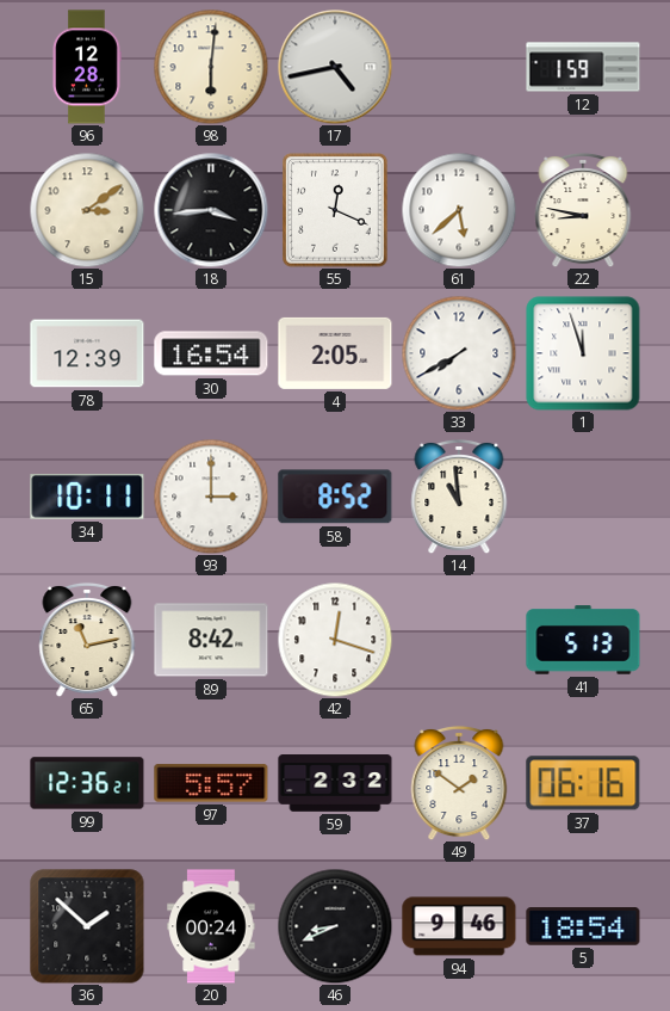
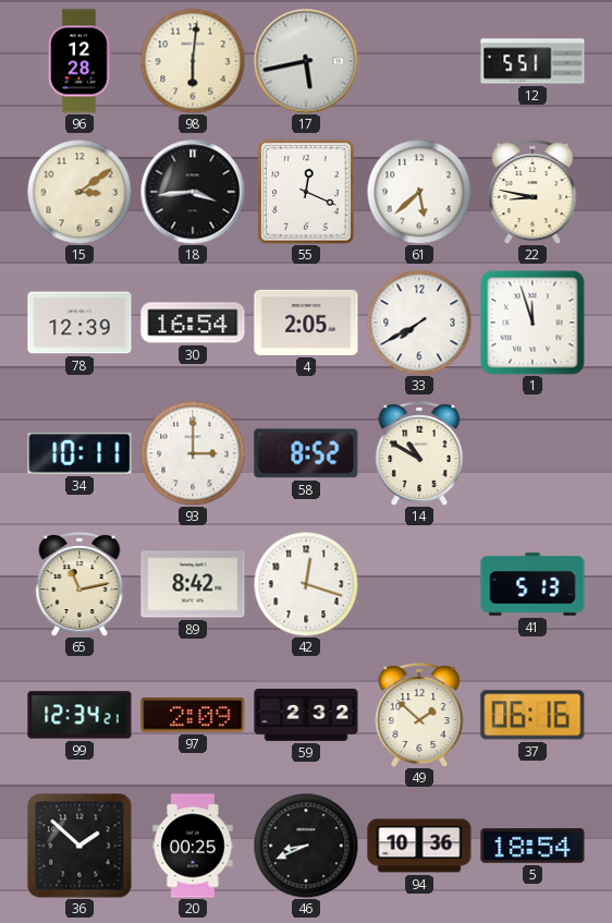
17: 4:43 -> 5:43
12: 1:59 -> 5:51
14: 10:59 -> 10:50
99: 12:36 -> 12:34
97: 5:57 -> 2:09
49: 1:51 -> 1:52
20: 00:24 -> 00:25
94: 9:46 -> 10:36
